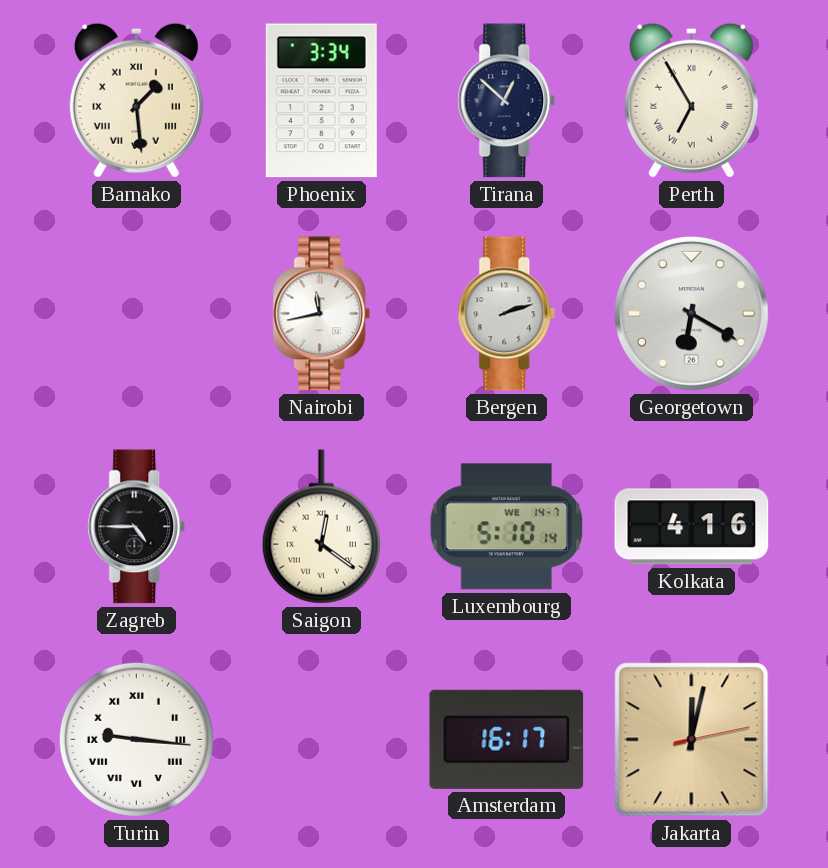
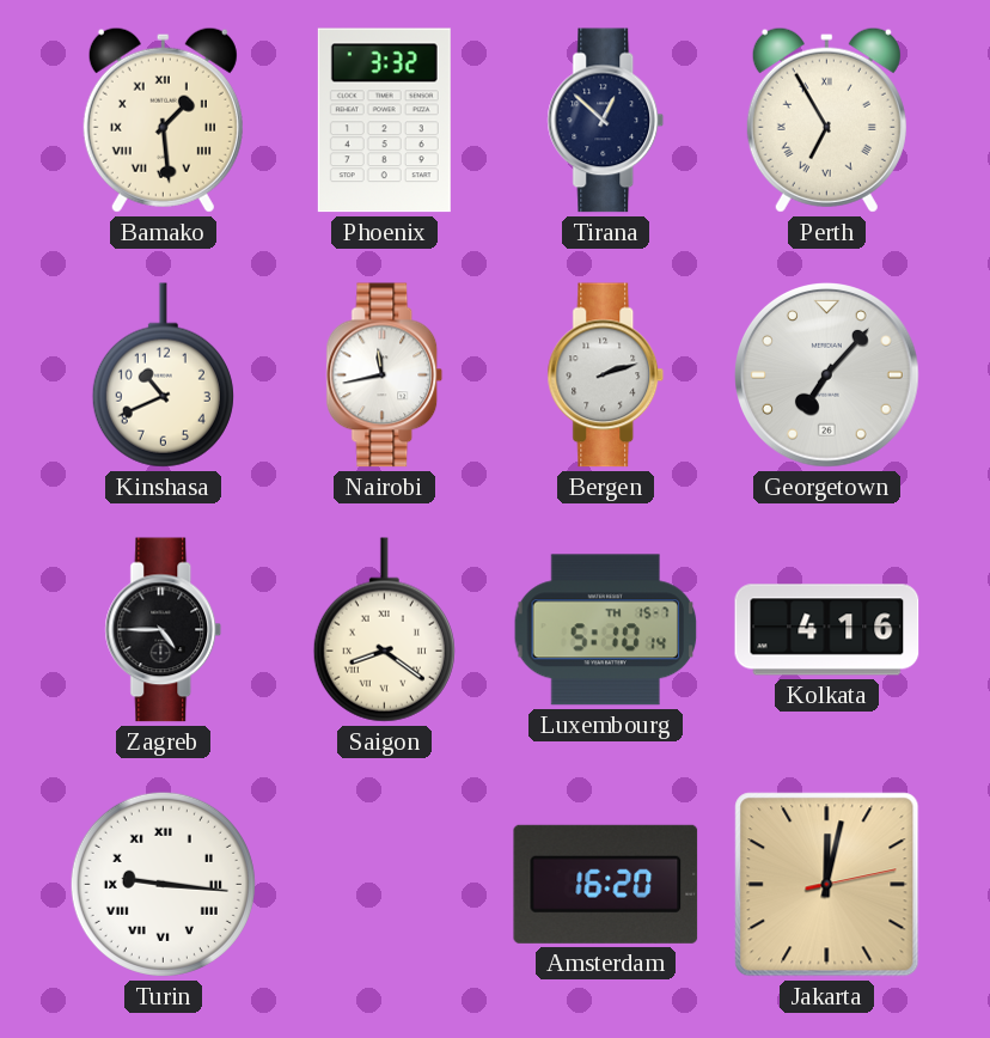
Phoenix: 3:34 -> 3:32
Kinshasa: none -> 10:41
Georgetown: 6:20 -> 7:07
Saigon: 12:21 -> 8:21
Luxembourg date: WE 14-7 -> TH 15-7
Amsterdam: 16:17 -> 16:20
